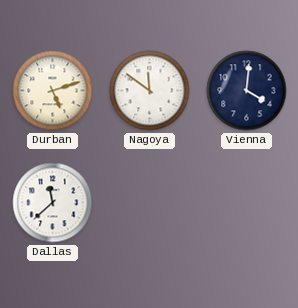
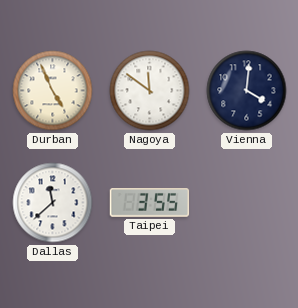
Durban: 5:12 -> 4:56
Taipei: none -> 3:55
